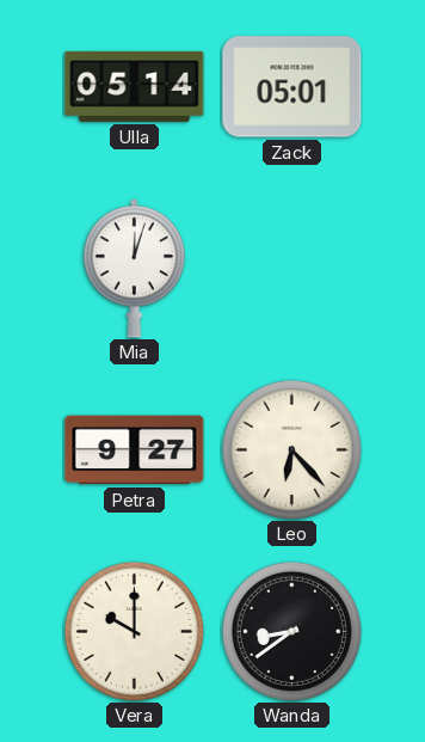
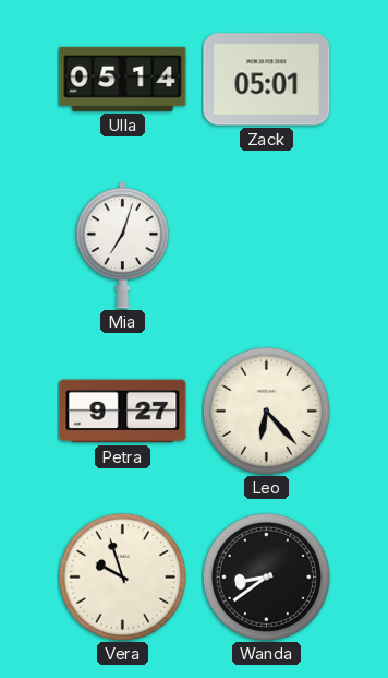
Mia: 12:03 -> 7:03
Vera: 10:00 -> 9:57
